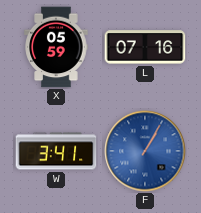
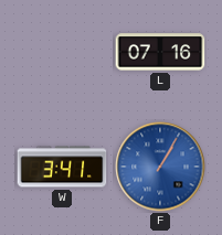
X: 05:59 -> none
